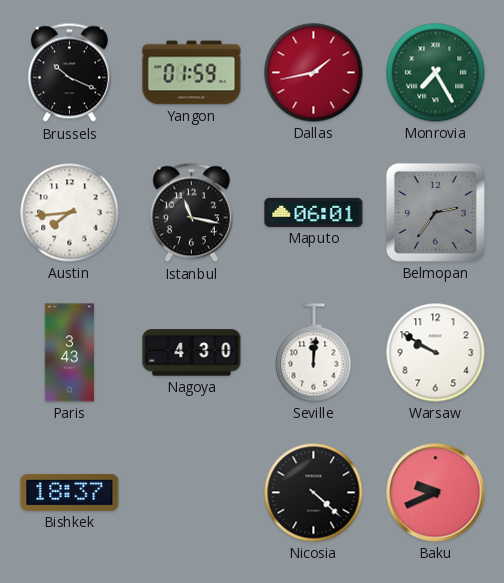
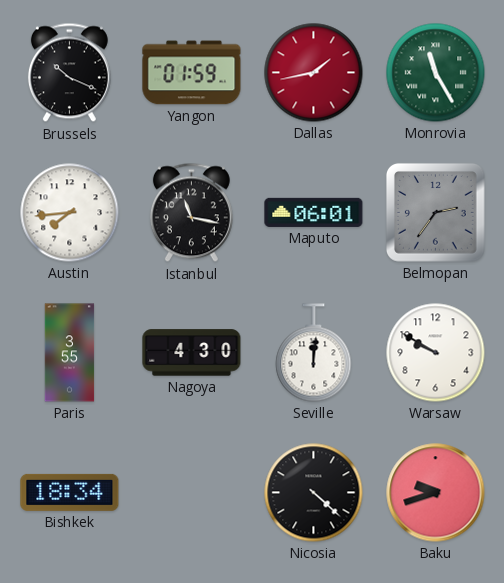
Monrovia: 7:25 -> 11:25
Paris: 3:43 -> 3:55
Bishkek: 18:37 -> 18:34
Baku: 9:41 -> 9:42
